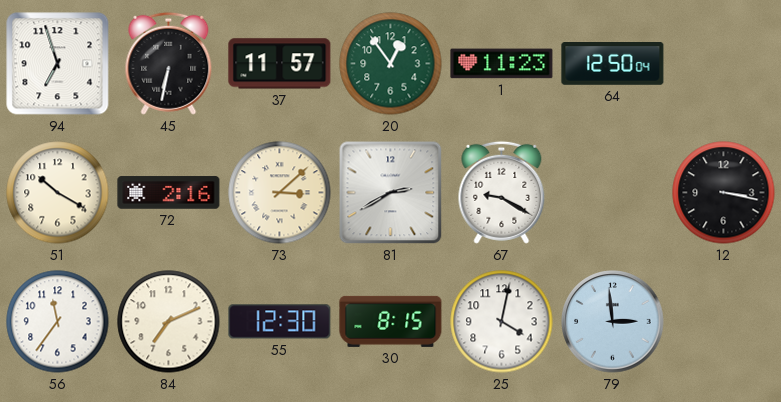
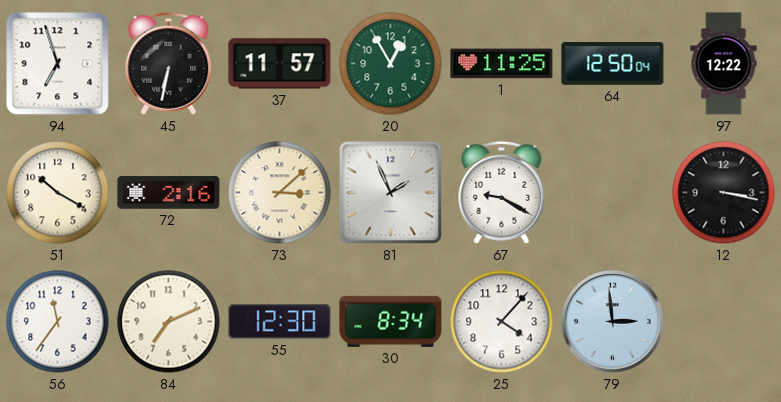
20: 12:54 -> 12:55
1: 11:23 -> 11:25
97: none -> 12:22
81: 2:40 -> 1:56
30: 8:15 -> 8:34
25: 4:02 -> 4:07
